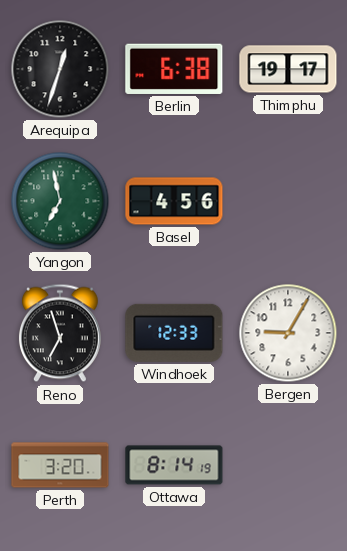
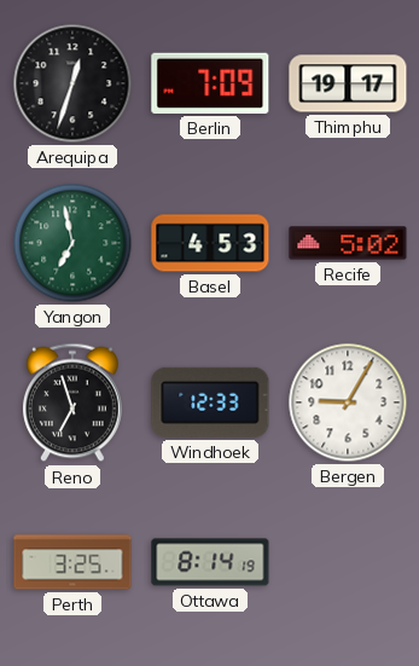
Berlin: 6:38 -> 7:09
Basel: 4:56 -> 4:53
Recife: none -> 5:02
Perth: 3:20 -> 3:25
